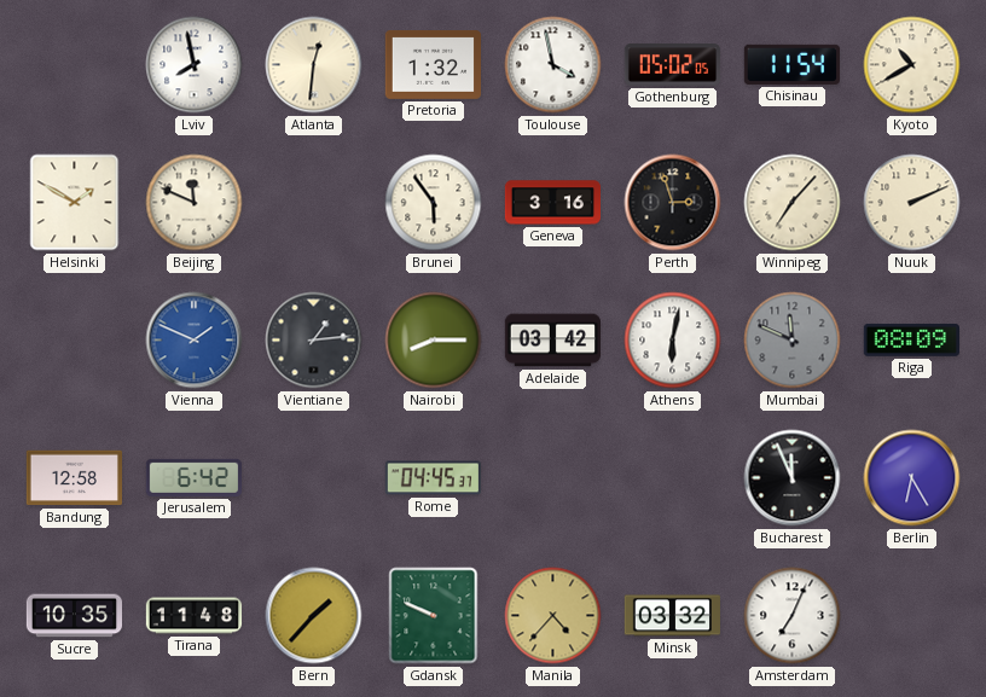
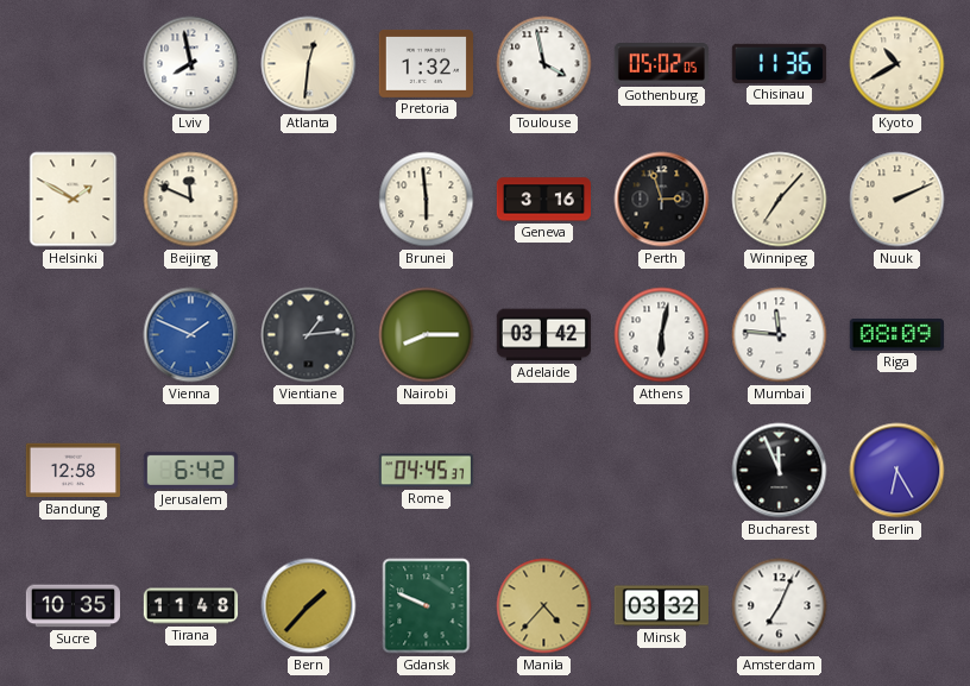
Chisinau: 11:54 -> 11:36
Brunei: 5:54 -> 5:59
Mumbai: 11:49 -> 11:46
Mumbai dial: grey -> white
